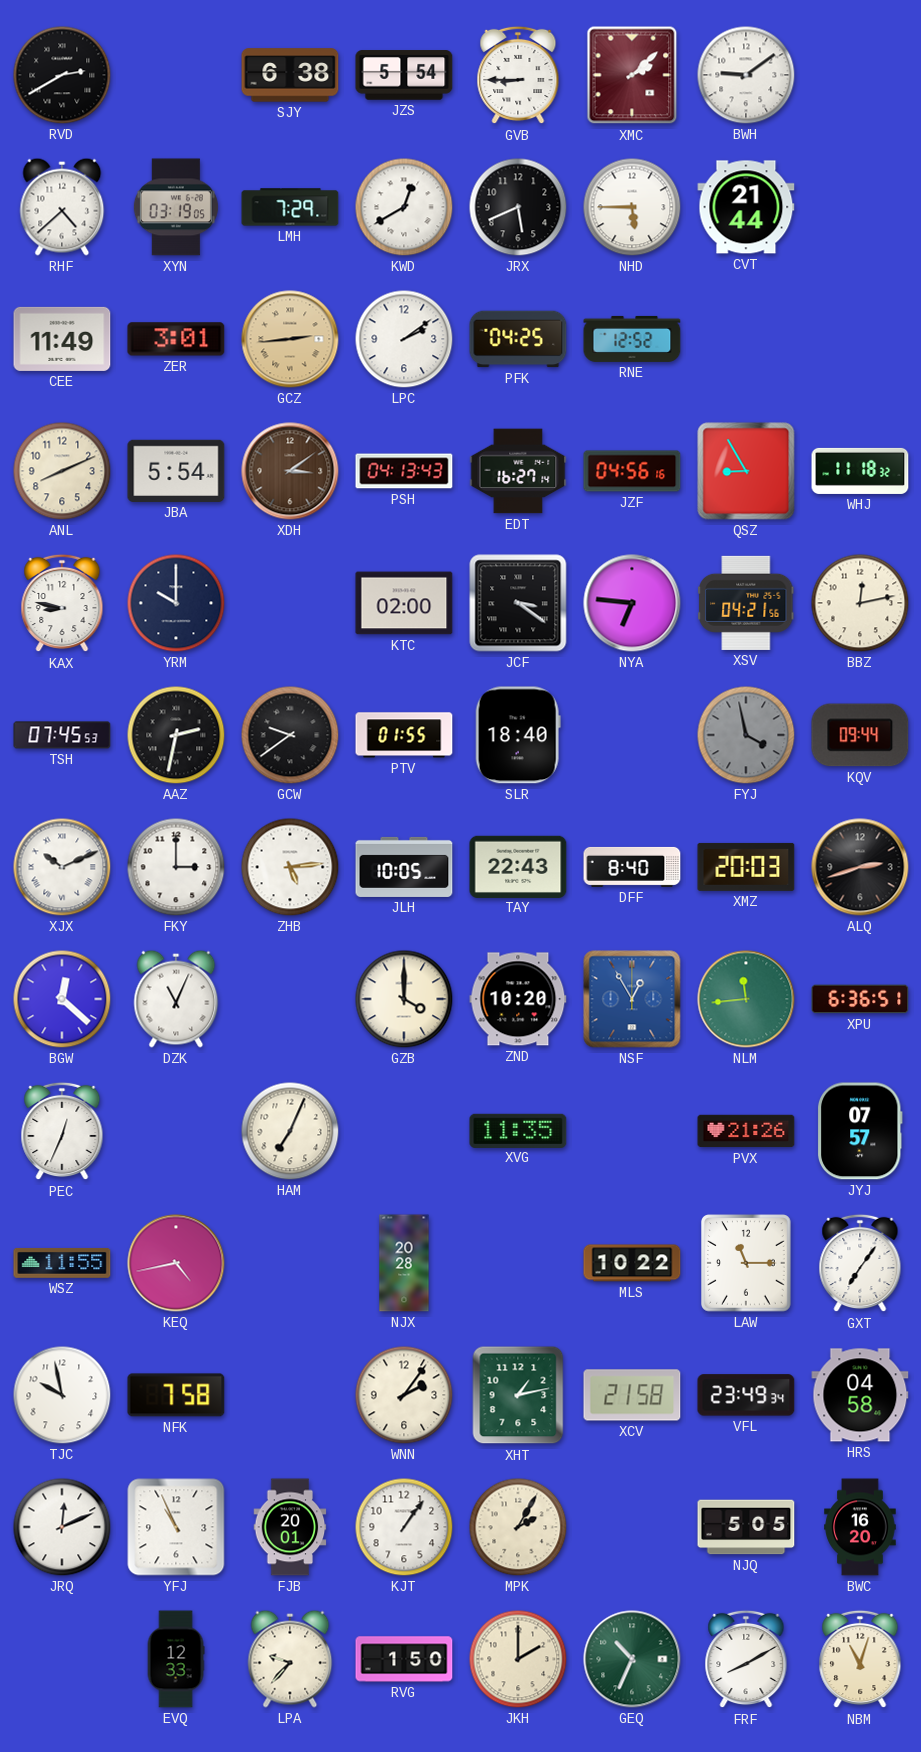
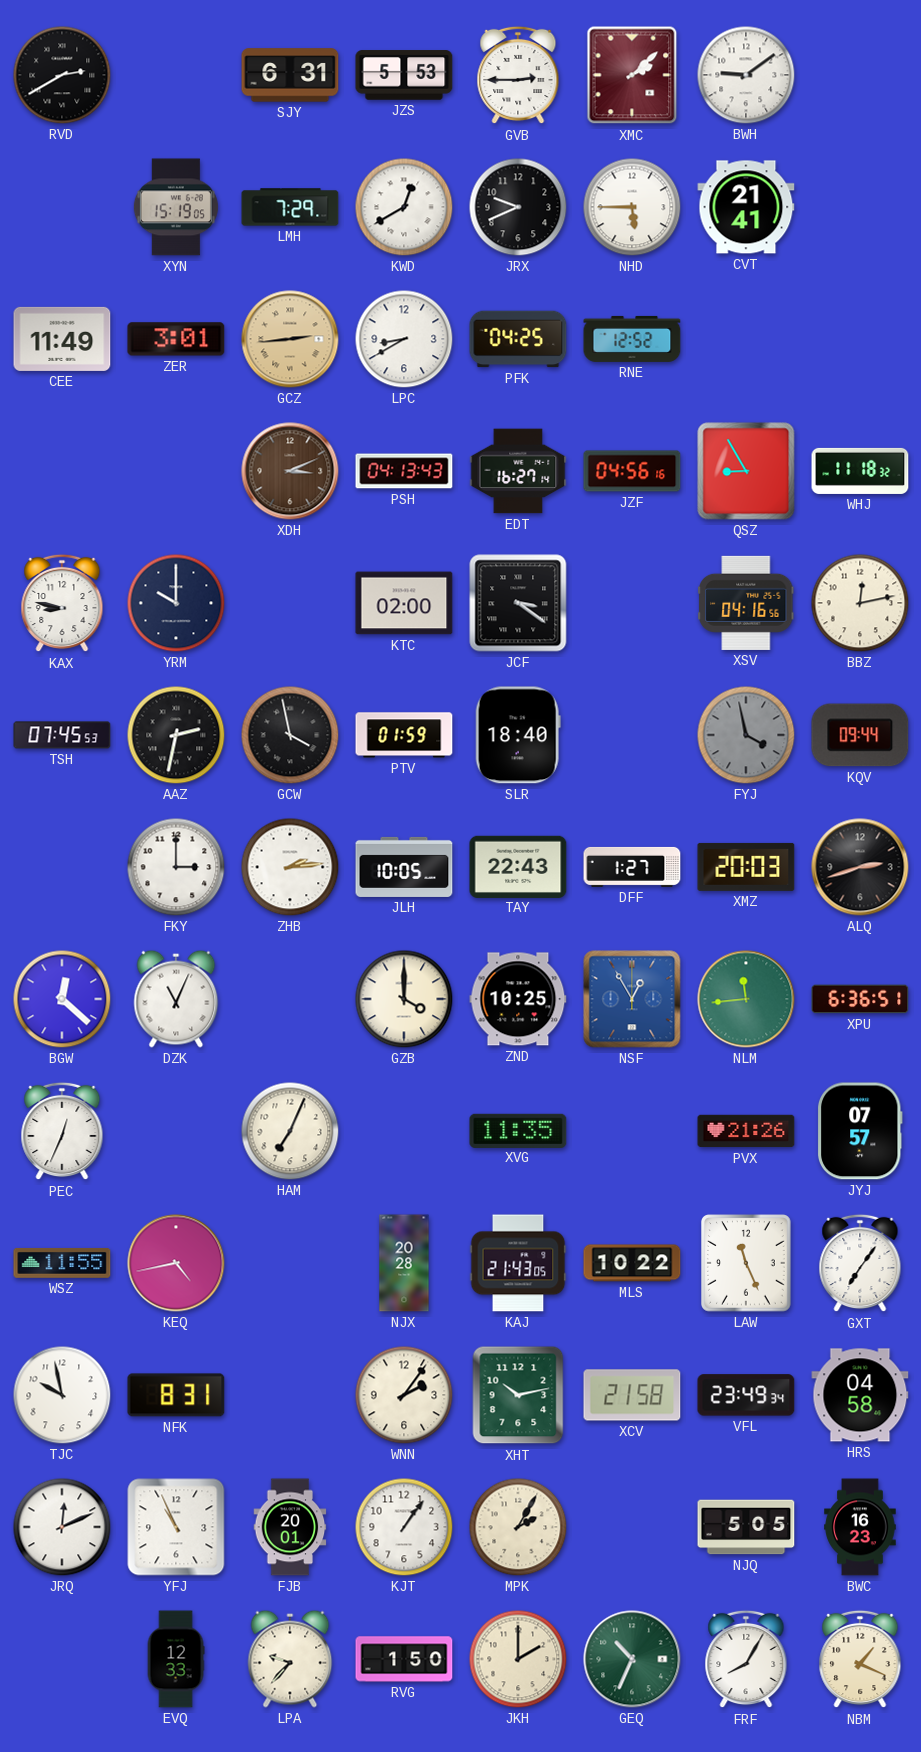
SJY: 6:38 -> 6:31
JZS: 5:54 -> 5:53
GVB: 8:45 -> 2:45
RHF: 4:38 -> none
XYN: 03:19 -> 15:19
JRX: 5:41 -> 9:41
CVT: 21:44 -> 21:41
LPC: 2:09 -> 8:40
ANL: 8:11 -> none
JBA: 5:54 -> none
XDH: 3:09 -> 3:11
NYA: 6:46 -> none
XSV: 04:21 -> 04:16
GCW: 9:39 -> 3:58
PTV: 01:55 -> 01:59
XJX: 10:11 -> none
ZHB: 5:14 -> 2:14
DFF: 8:40 -> 1:27
ZND: 10:20 -> 10:25
KAJ: none -> 21:43
LAW: 11:15 -> 11:26
NFK: 7:58 -> 8:31
XHT: 1:13 -> 10:13
BWC: 16:20 -> 16:23
FRF: 8:10 -> 8:05
NBM: 11:03 -> 1:19
